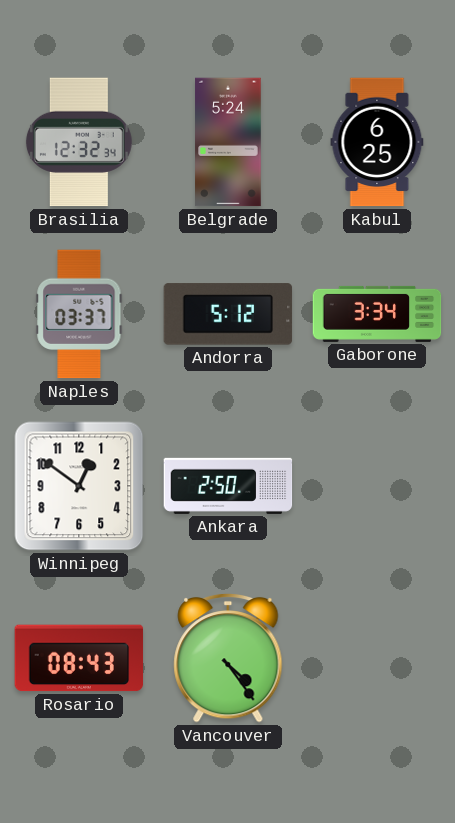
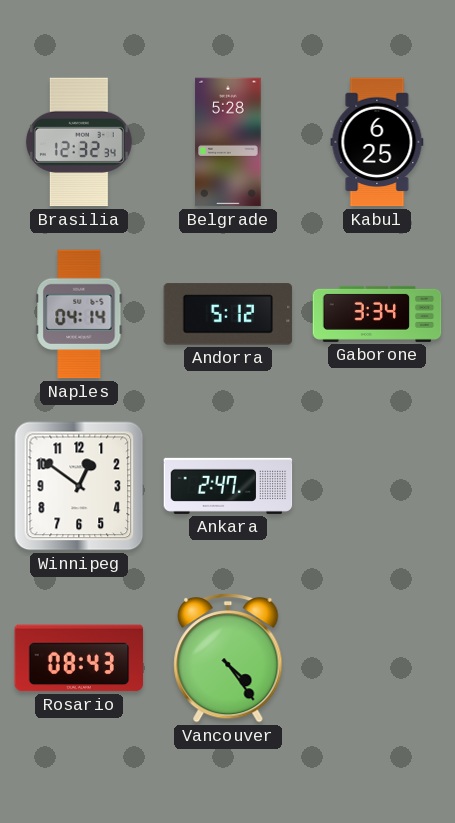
Belgrade: 5:24 -> 5:28
Naples: 03:37 -> 04:14
Ankara: 2:50 -> 2:47
